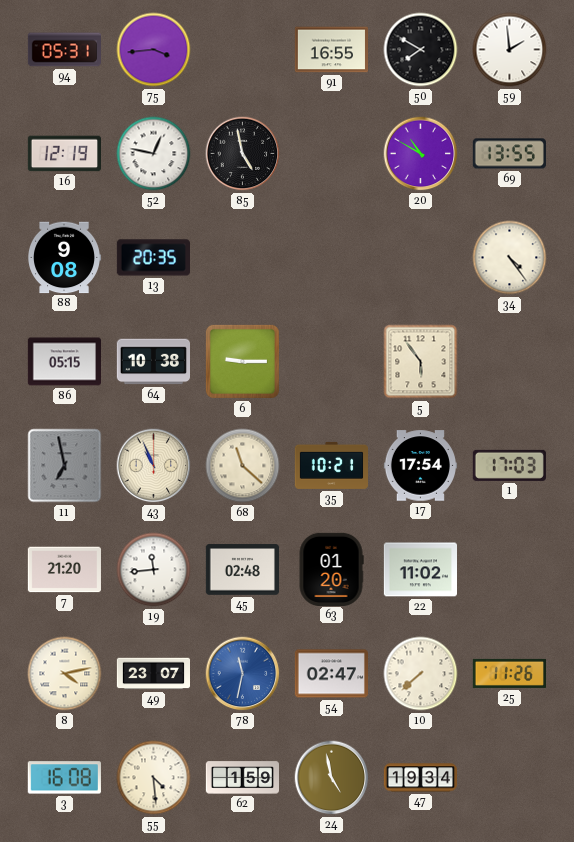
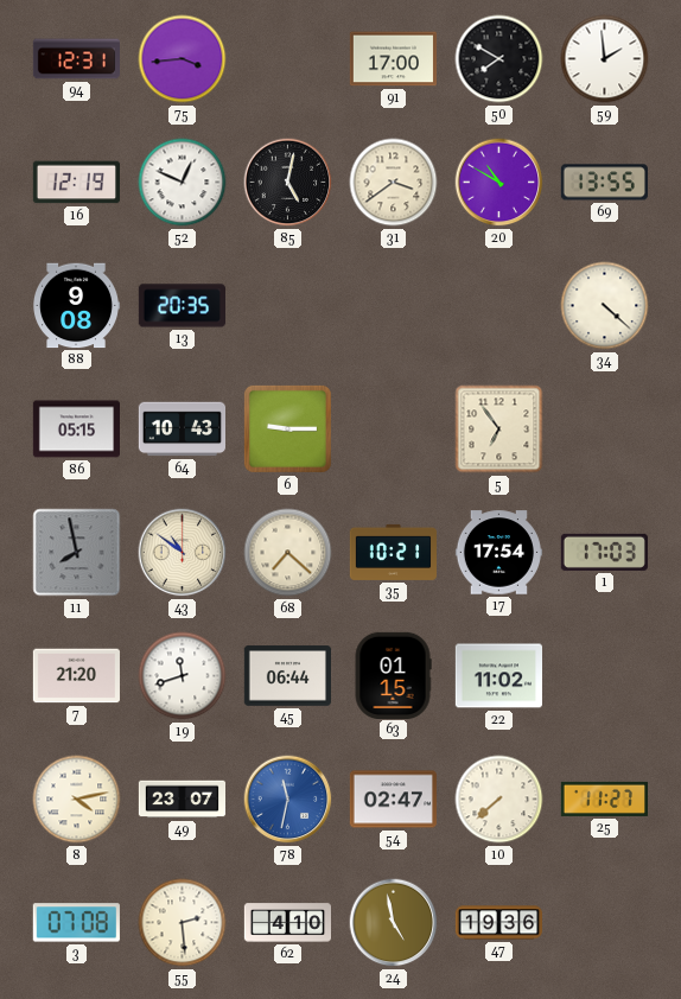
94: 05:31 -> 12:31
91: 16:55 -> 17:00
52: 12:47 -> 12:49
85: 4:58 -> 5:02
31: none -> 3:39
34: 4:24 -> 4:22
64: 10:38 -> 10:43
5: 5:54 -> 6:54
11: 6:58 -> 7:58
43: 10:56 -> 10:51
68: 11:22 -> 7:22
19: 11:44 -> 11:42
45: 02:48 -> 06:44
63: 01:20 -> 01:15
25: 11:26 -> 11:27
3: 16:08 -> 07:08
55: 4:29 -> 2:29
62: 1:59 -> 4:10
47: 19:34 -> 19:36
